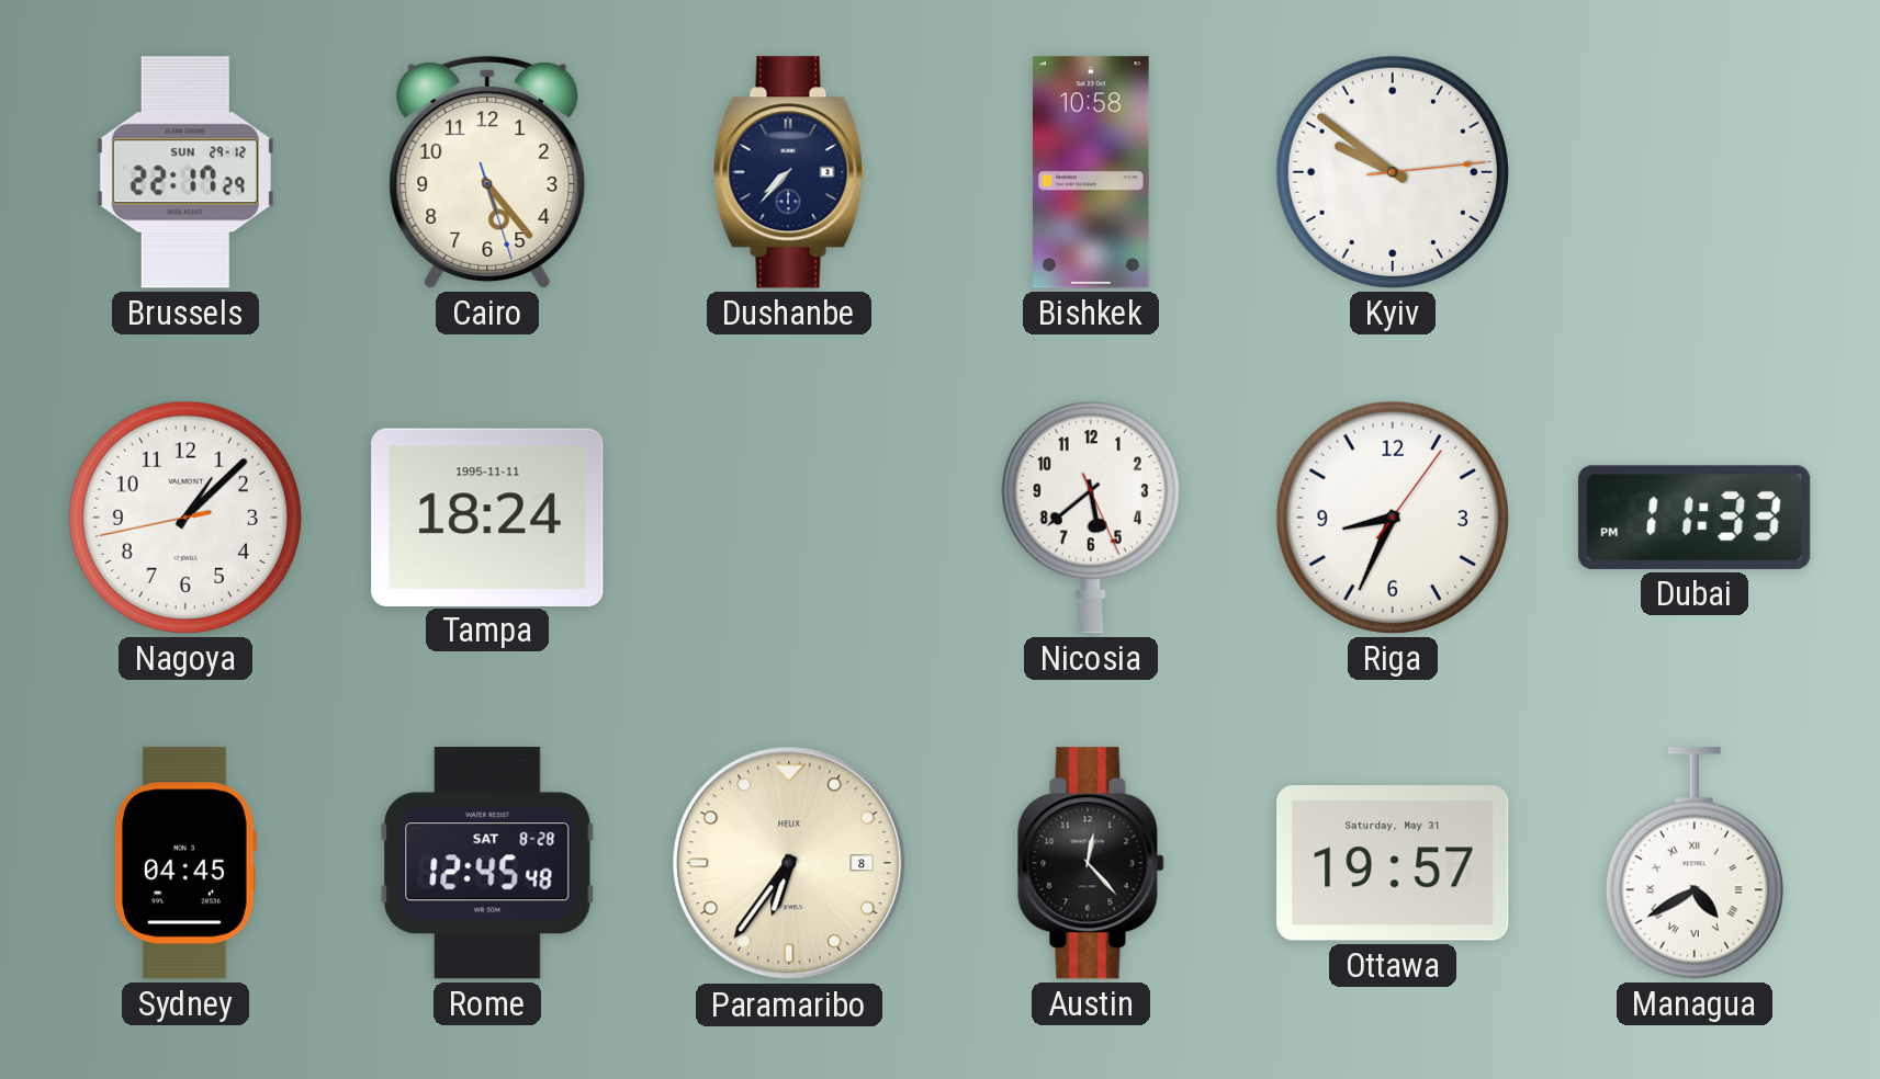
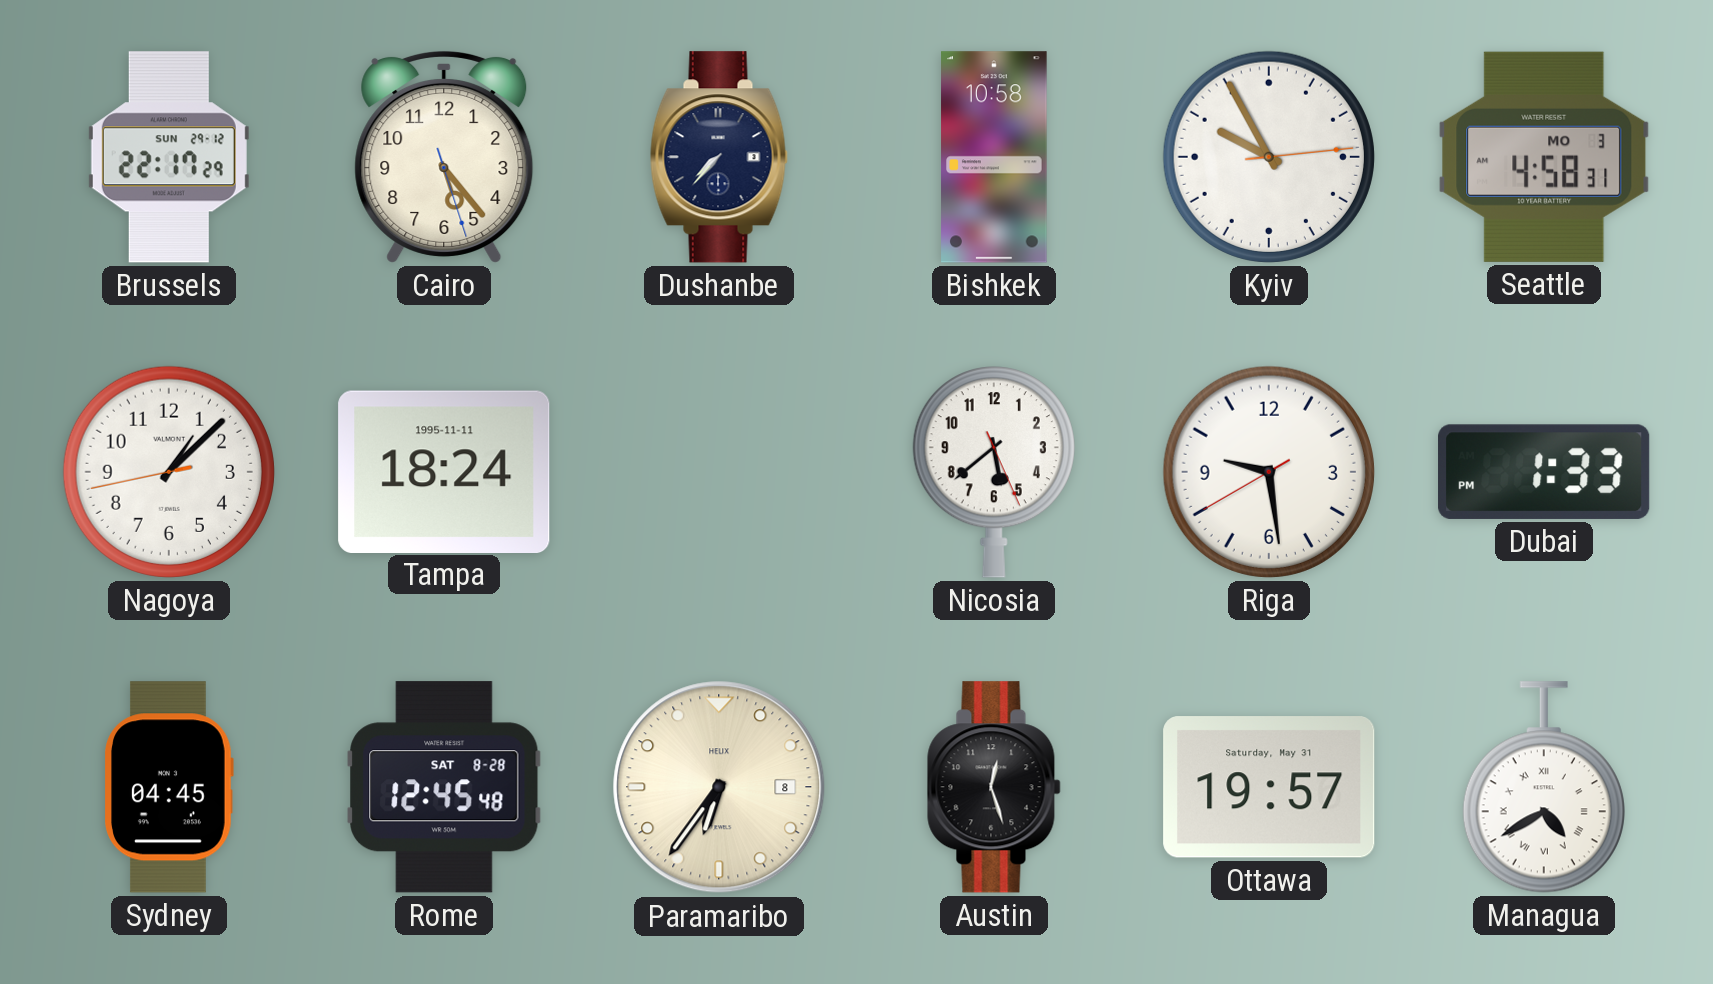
Kyiv: 9:51 -> 9:55
Seattle: none -> 4:58
Riga: 8:34 -> 9:28
Dubai: 11:33 -> 1:33
Austin: 12:23 -> 12:27
